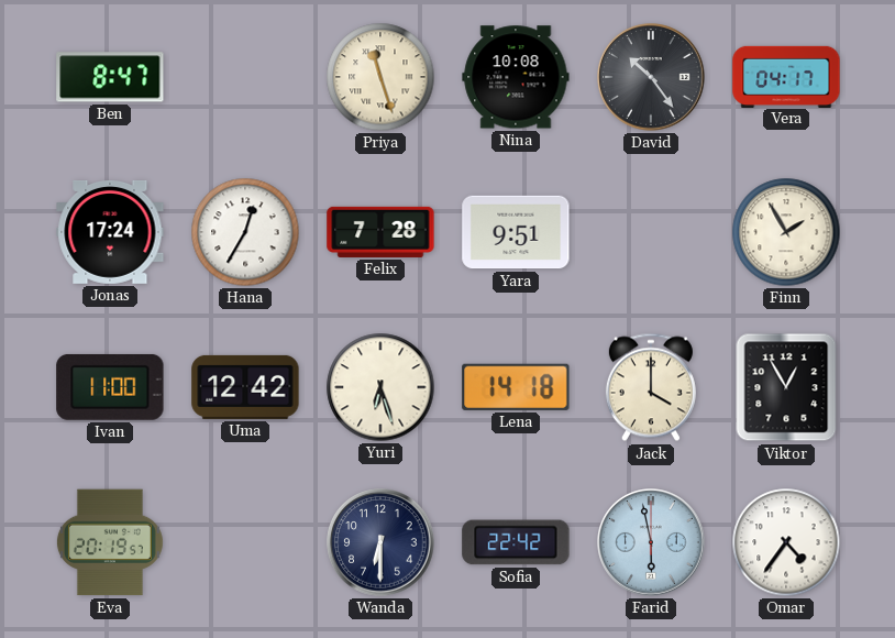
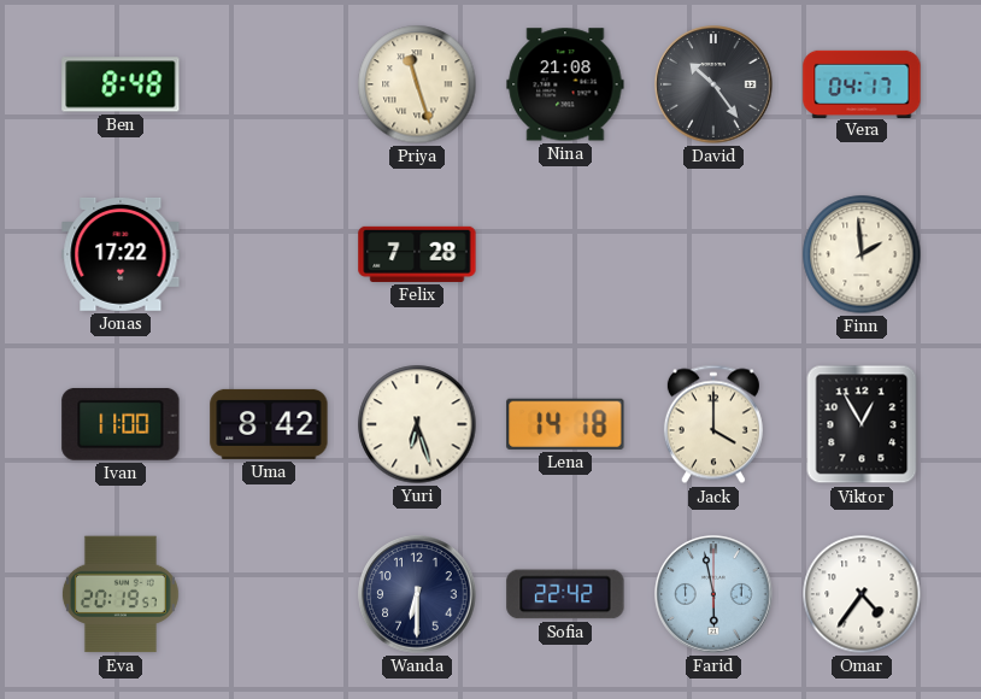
Ben: 8:47 -> 8:48
Nina: 10:08 -> 21:08
Jonas: 17:24 -> 17:22
Hana: 12:35 -> none
Yara: 9:51 -> none
Finn: 1:55 -> 1:59
Uma: 12:42 -> 8:42
